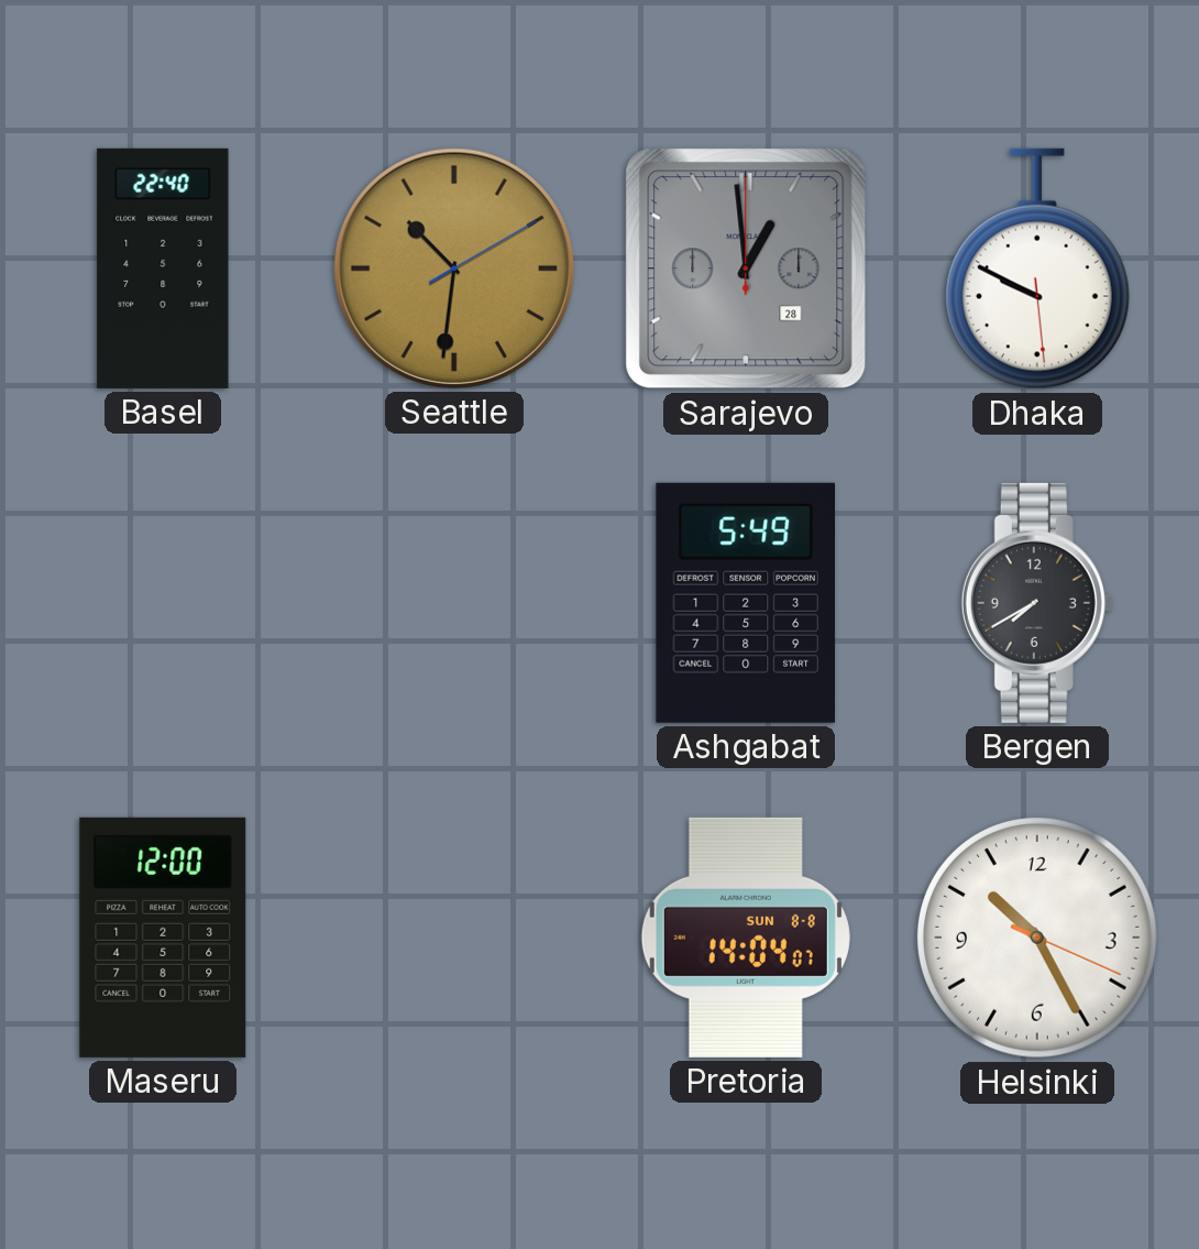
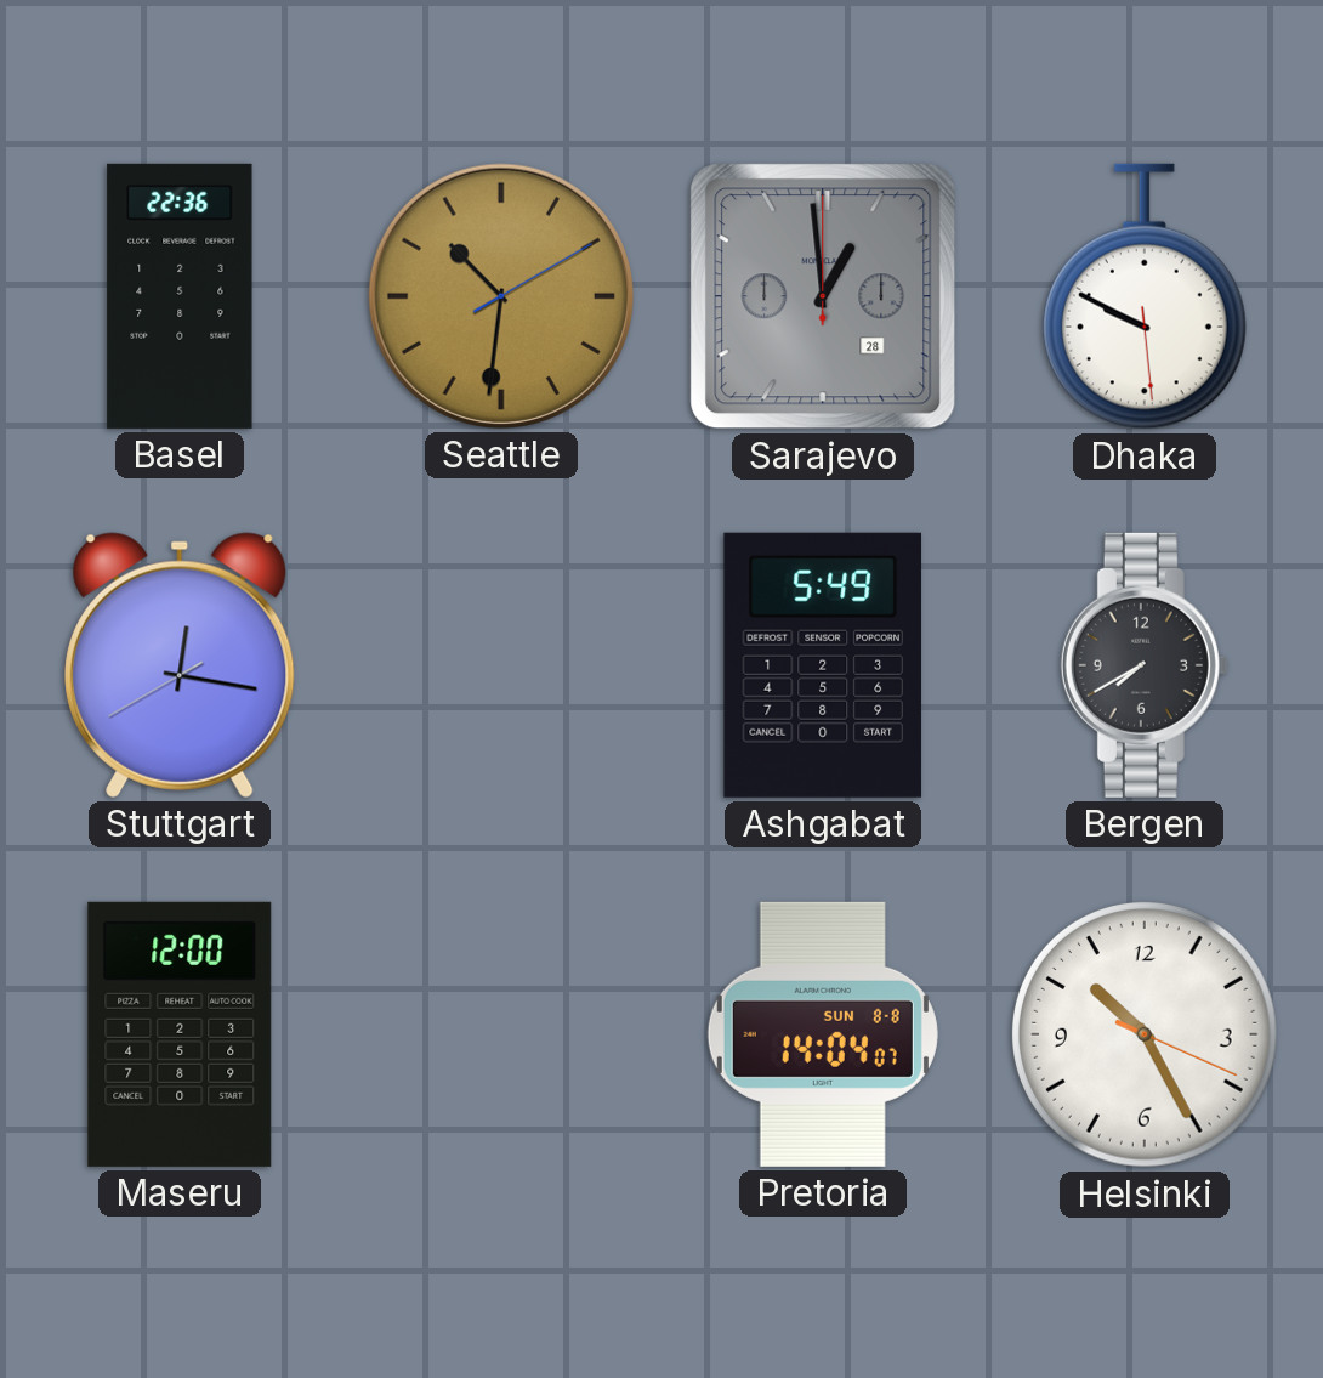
Basel: 22:40 -> 22:36
Stuttgart: none -> 12:16
